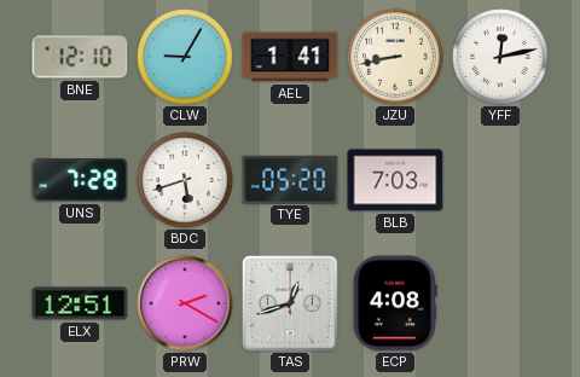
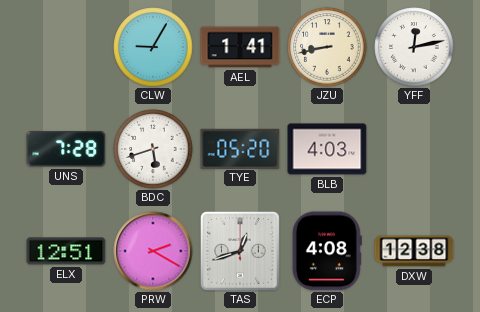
BNE: 12:10 -> none
BLB: 7:03 -> 4:03
DXW: none -> 12:38
